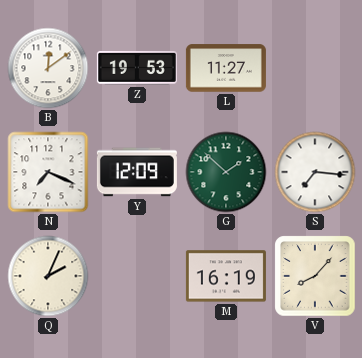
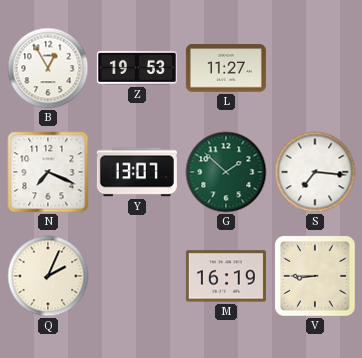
B: 12:09 -> 12:55
Y: 12:09 -> 13:07
V: 8:07 -> 8:45
